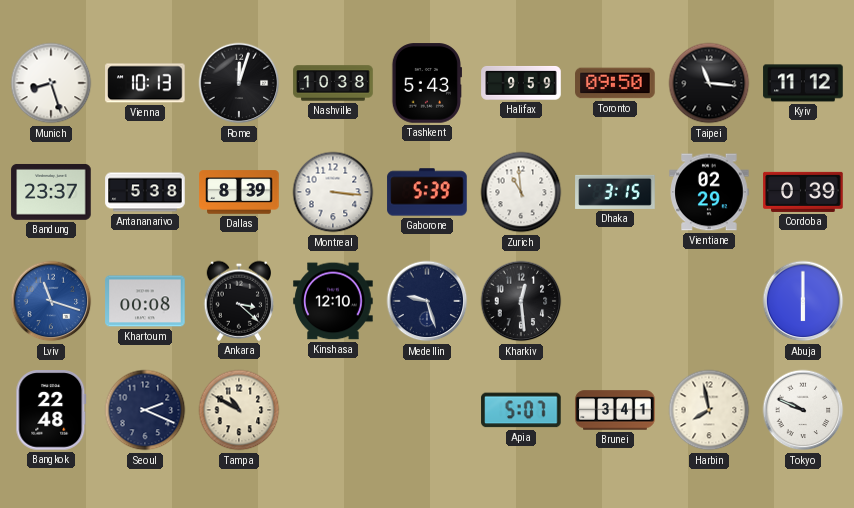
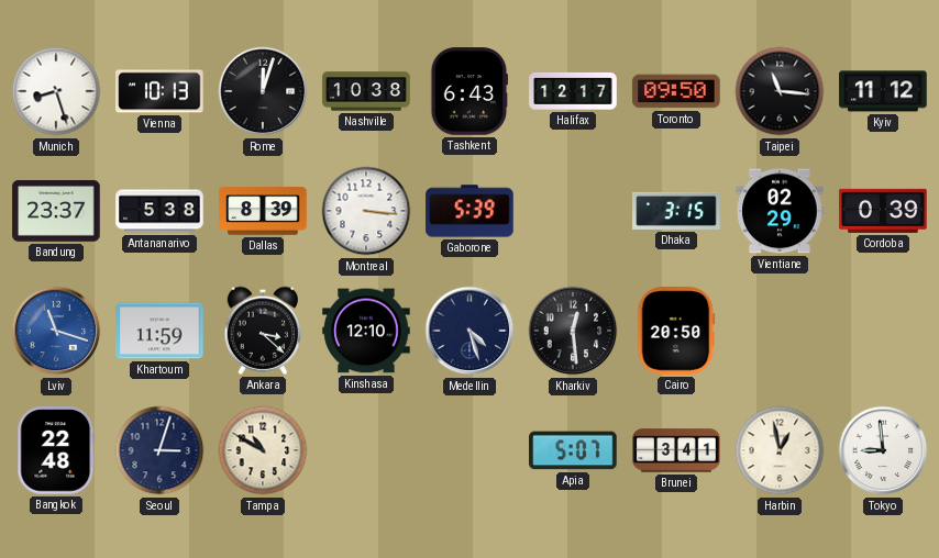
Tashkent: 5:43 -> 6:43
Halifax: 9:59 -> 12:17
Zurich: 10:59 -> none
Khartoum: 00:08 -> 11:59
Medellin: 9:27 -> 4:27
Cairo: none -> 20:50
Abuja: 6:00 -> none
Seoul: 2:19 -> 3:03
Harbin: 7:58 -> 12:58
Tokyo: 9:49 -> 8:59
